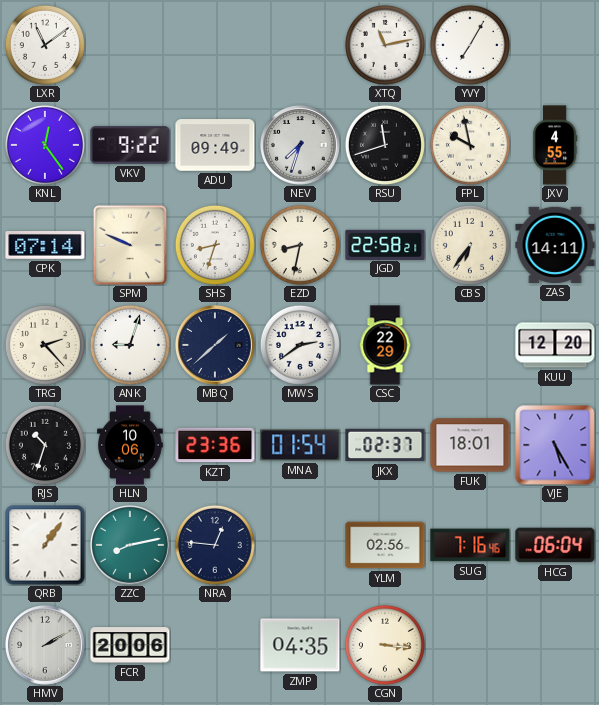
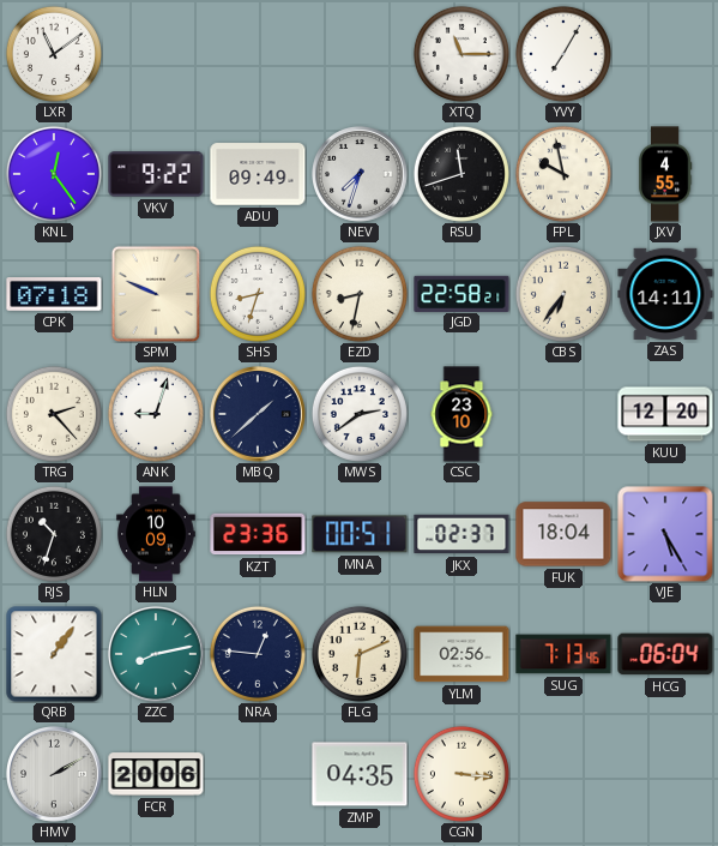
XTQ: 11:13 -> 11:15
CPK: 07:14 -> 07:18
CSC: 22:29 -> 23:10
HLN: 10:06 -> 10:09
MNA: 01:54 -> 00:51
FUK: 18:01 -> 18:04
FLG: none -> 6:11
SUG: 7:16 -> 7:13
